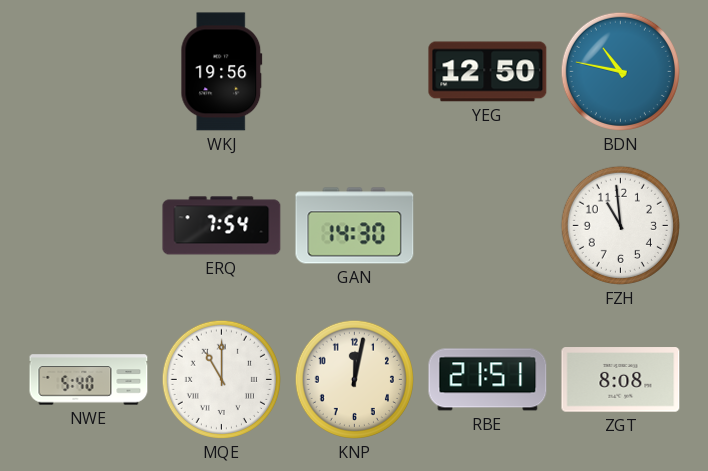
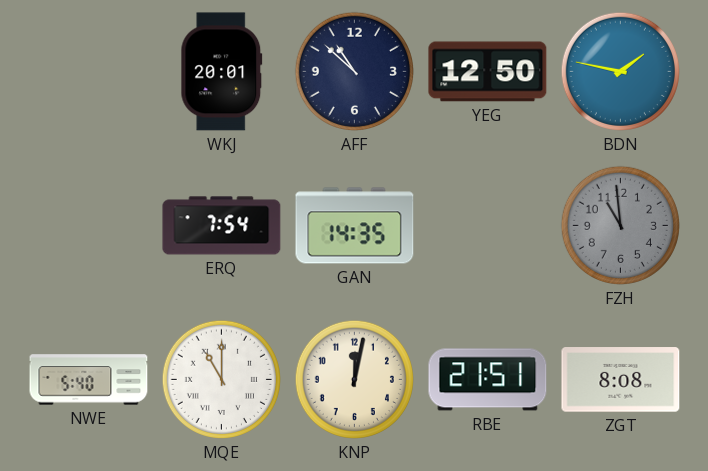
WKJ: 19:56 -> 20:01
AFF: none -> 10:52
BDN: 10:47 -> 1:47
GAN: 14:30 -> 14:35
FZH dial: white -> grey
